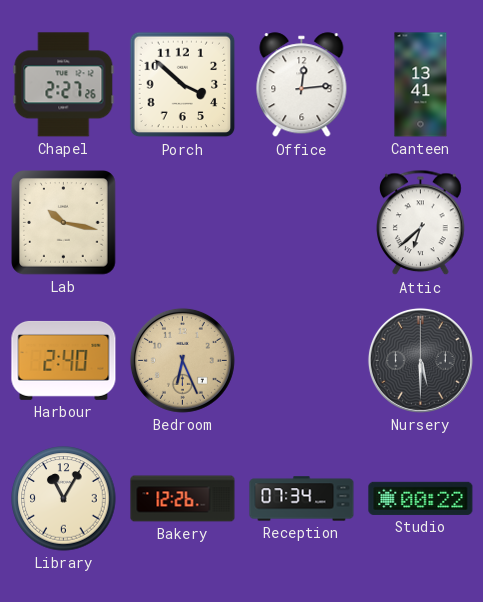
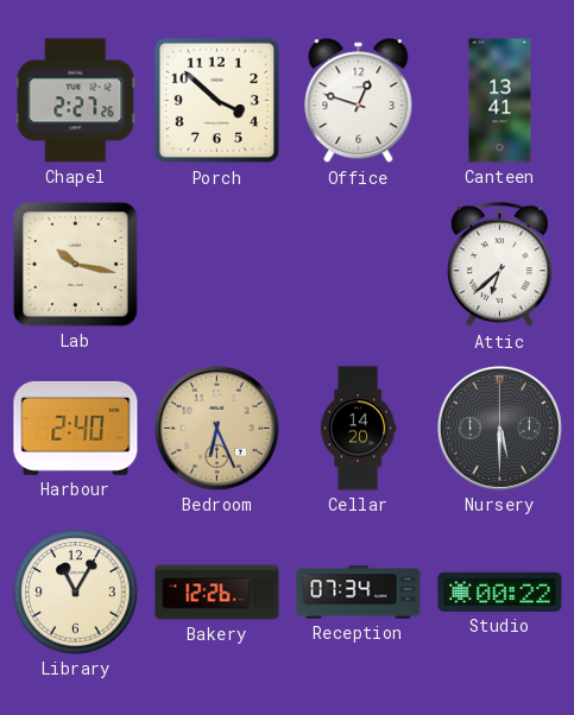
Office: 12:14 -> 12:48
Cellar: none -> 14:20
